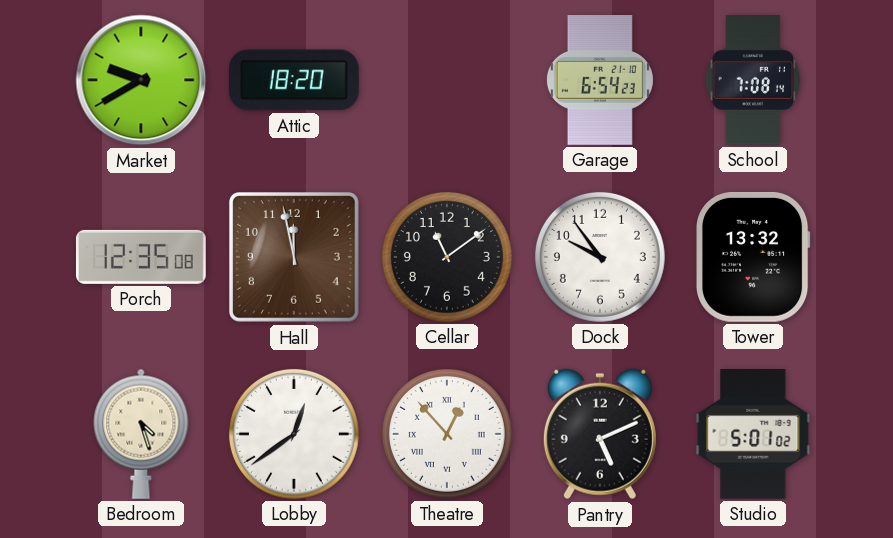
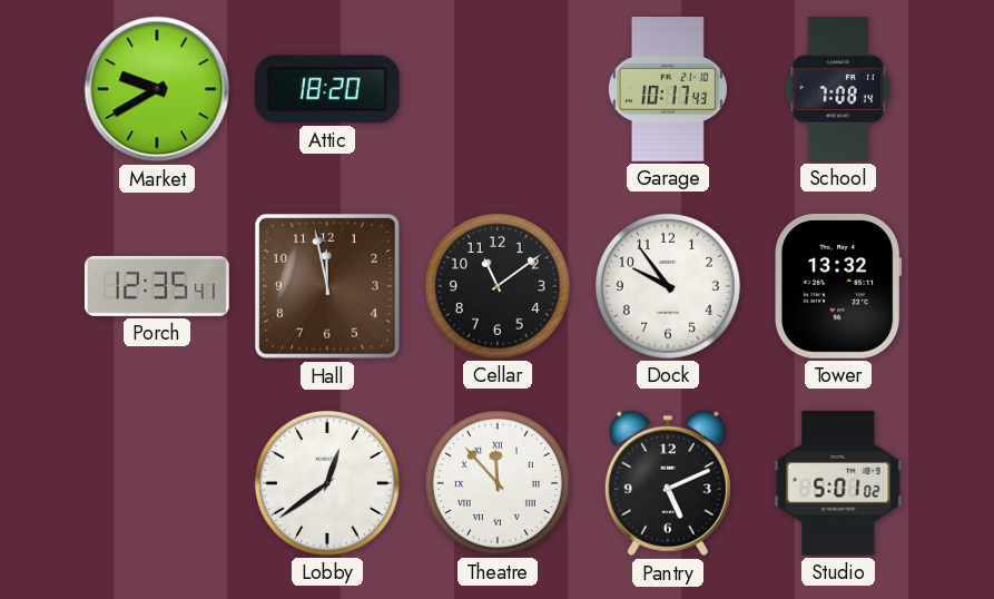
Garage: 6:54 -> 10:17
Porch: 12:35:08 -> 12:35:41
Bedroom: 4:27 -> none
Theatre: 12:53 -> 11:53
